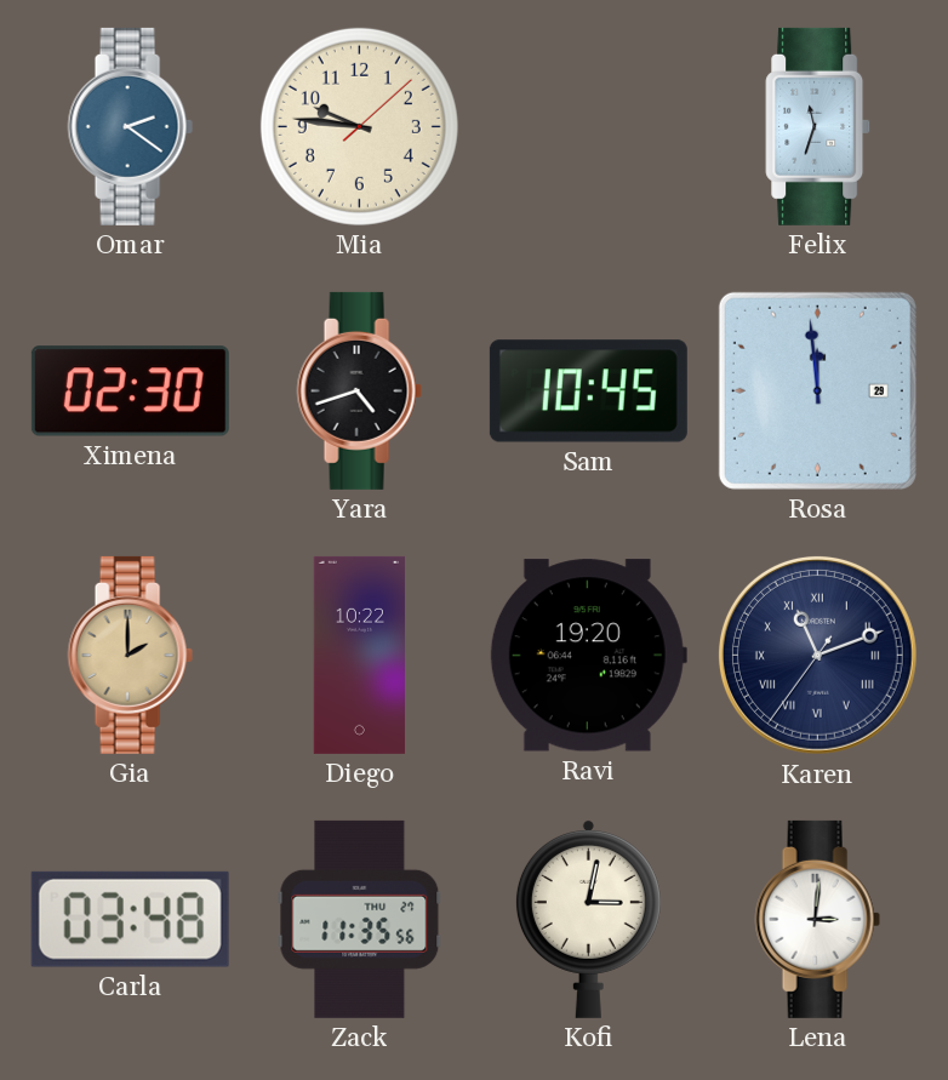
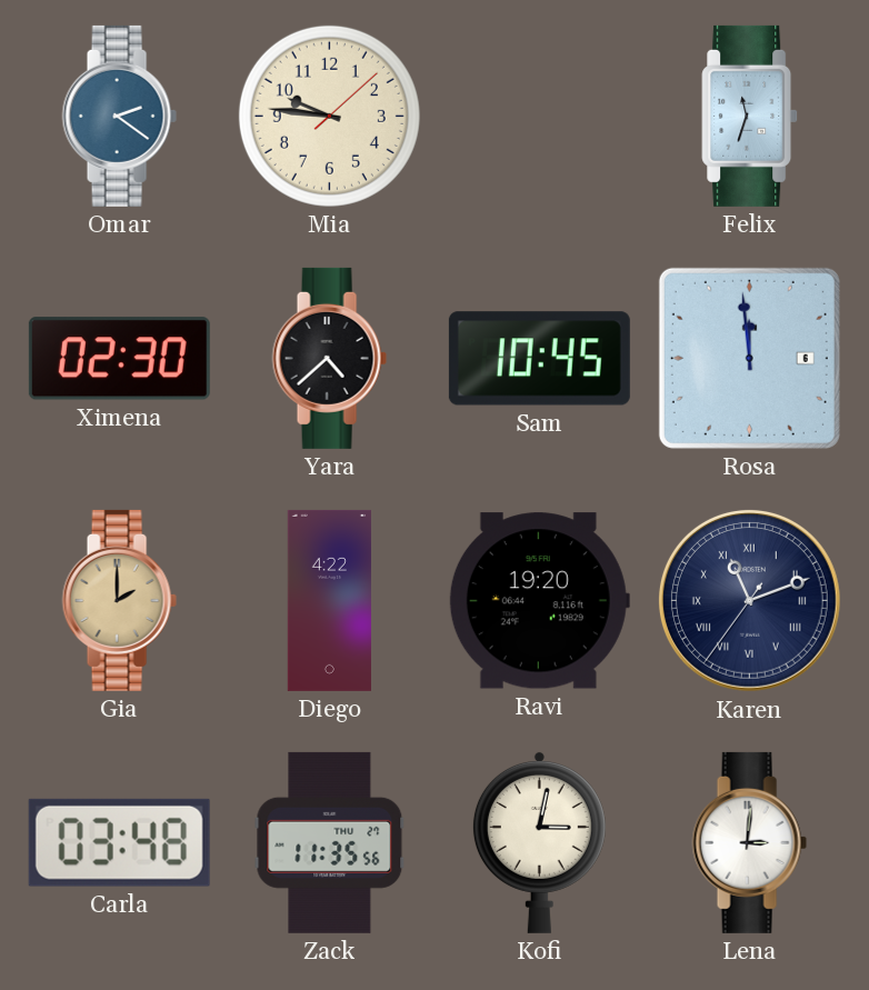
Yara: 4:42 -> 4:38
Rosa date: 29 -> 6
Diego: 10:22 -> 4:22
